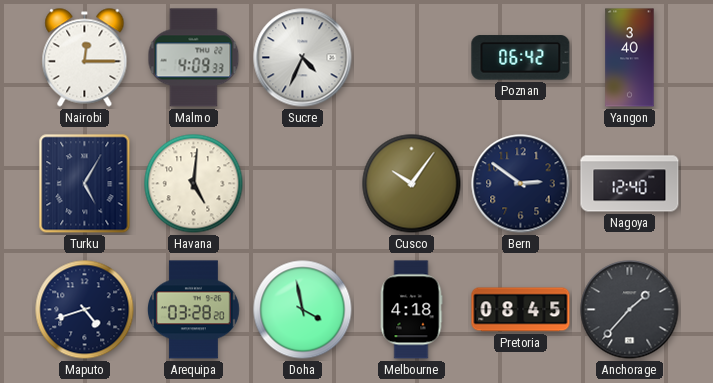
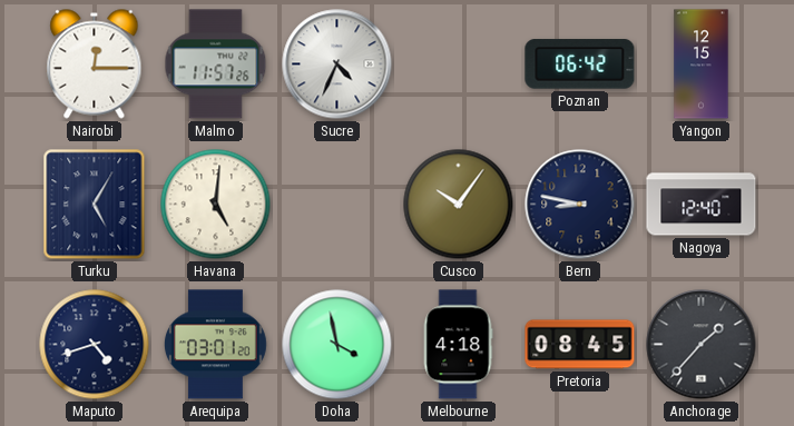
Malmo: 4:09 -> 11:57
Yangon: 3:40 -> 12:15
Bern: 2:51 -> 8:47
Arequipa: 03:28 -> 03:01
